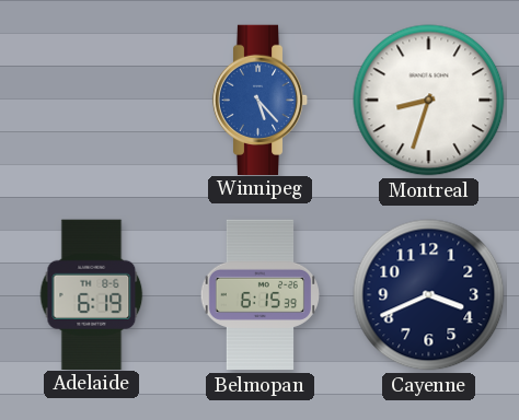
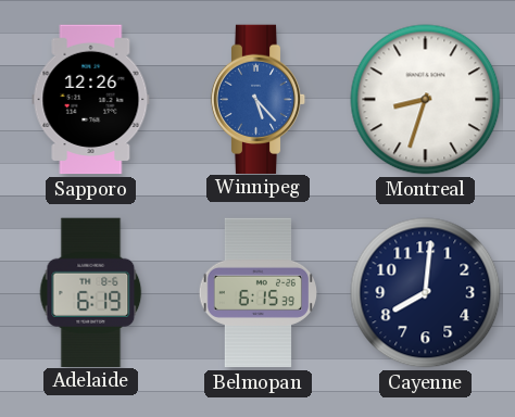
Sapporo: none -> 12:26
Cayenne: 3:41 -> 8:01
